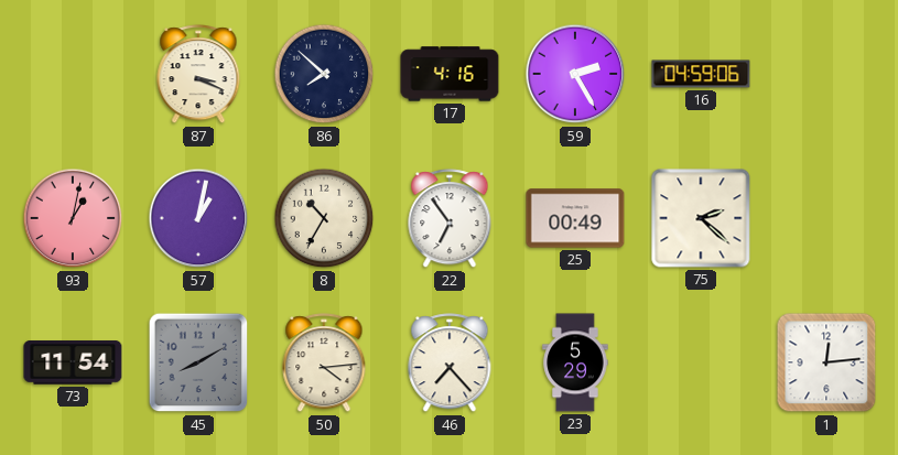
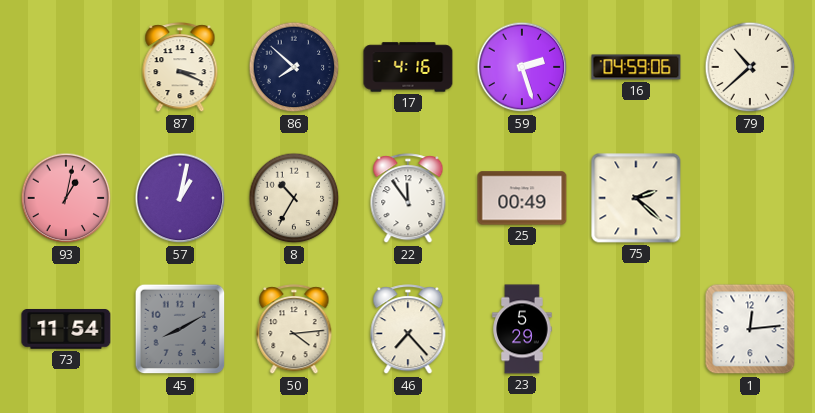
59: 2:25 -> 2:27
79: none -> 10:38
22: 6:54 -> 11:54
